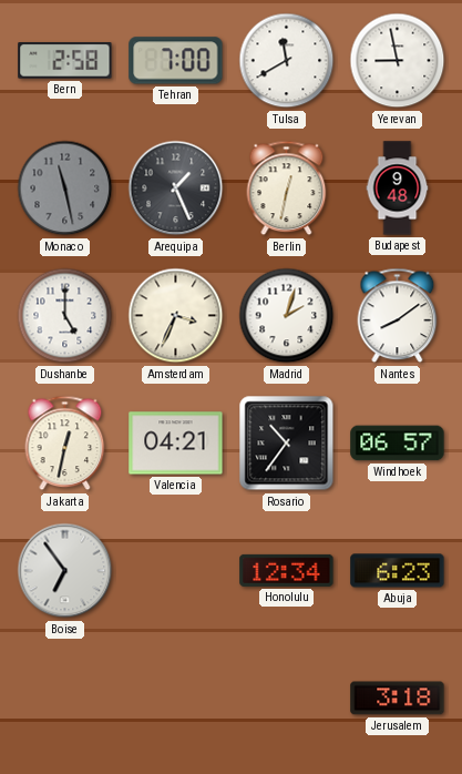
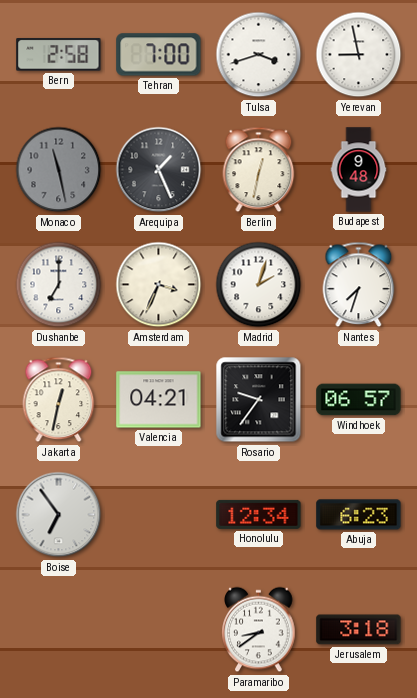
Tulsa: 11:40 -> 3:42
Dushanbe: 5:00 -> 7:00
Nantes: 8:09 -> 7:33
Rosario: 10:36 -> 9:36
Paramaribo: none -> 8:39
